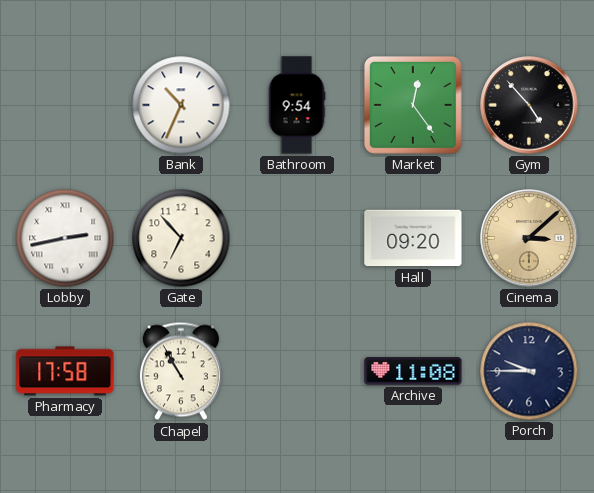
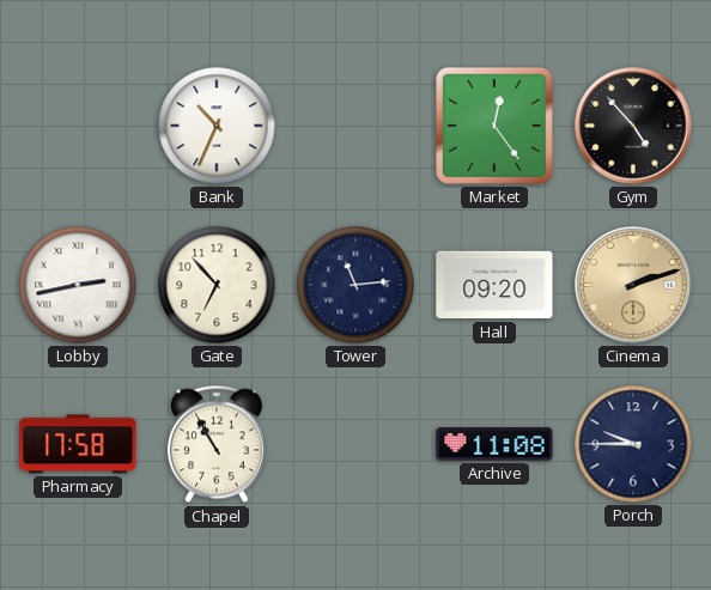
Bathroom: 9:54 -> none
Tower: none -> 11:14
Cinema: 3:08 -> 2:12
